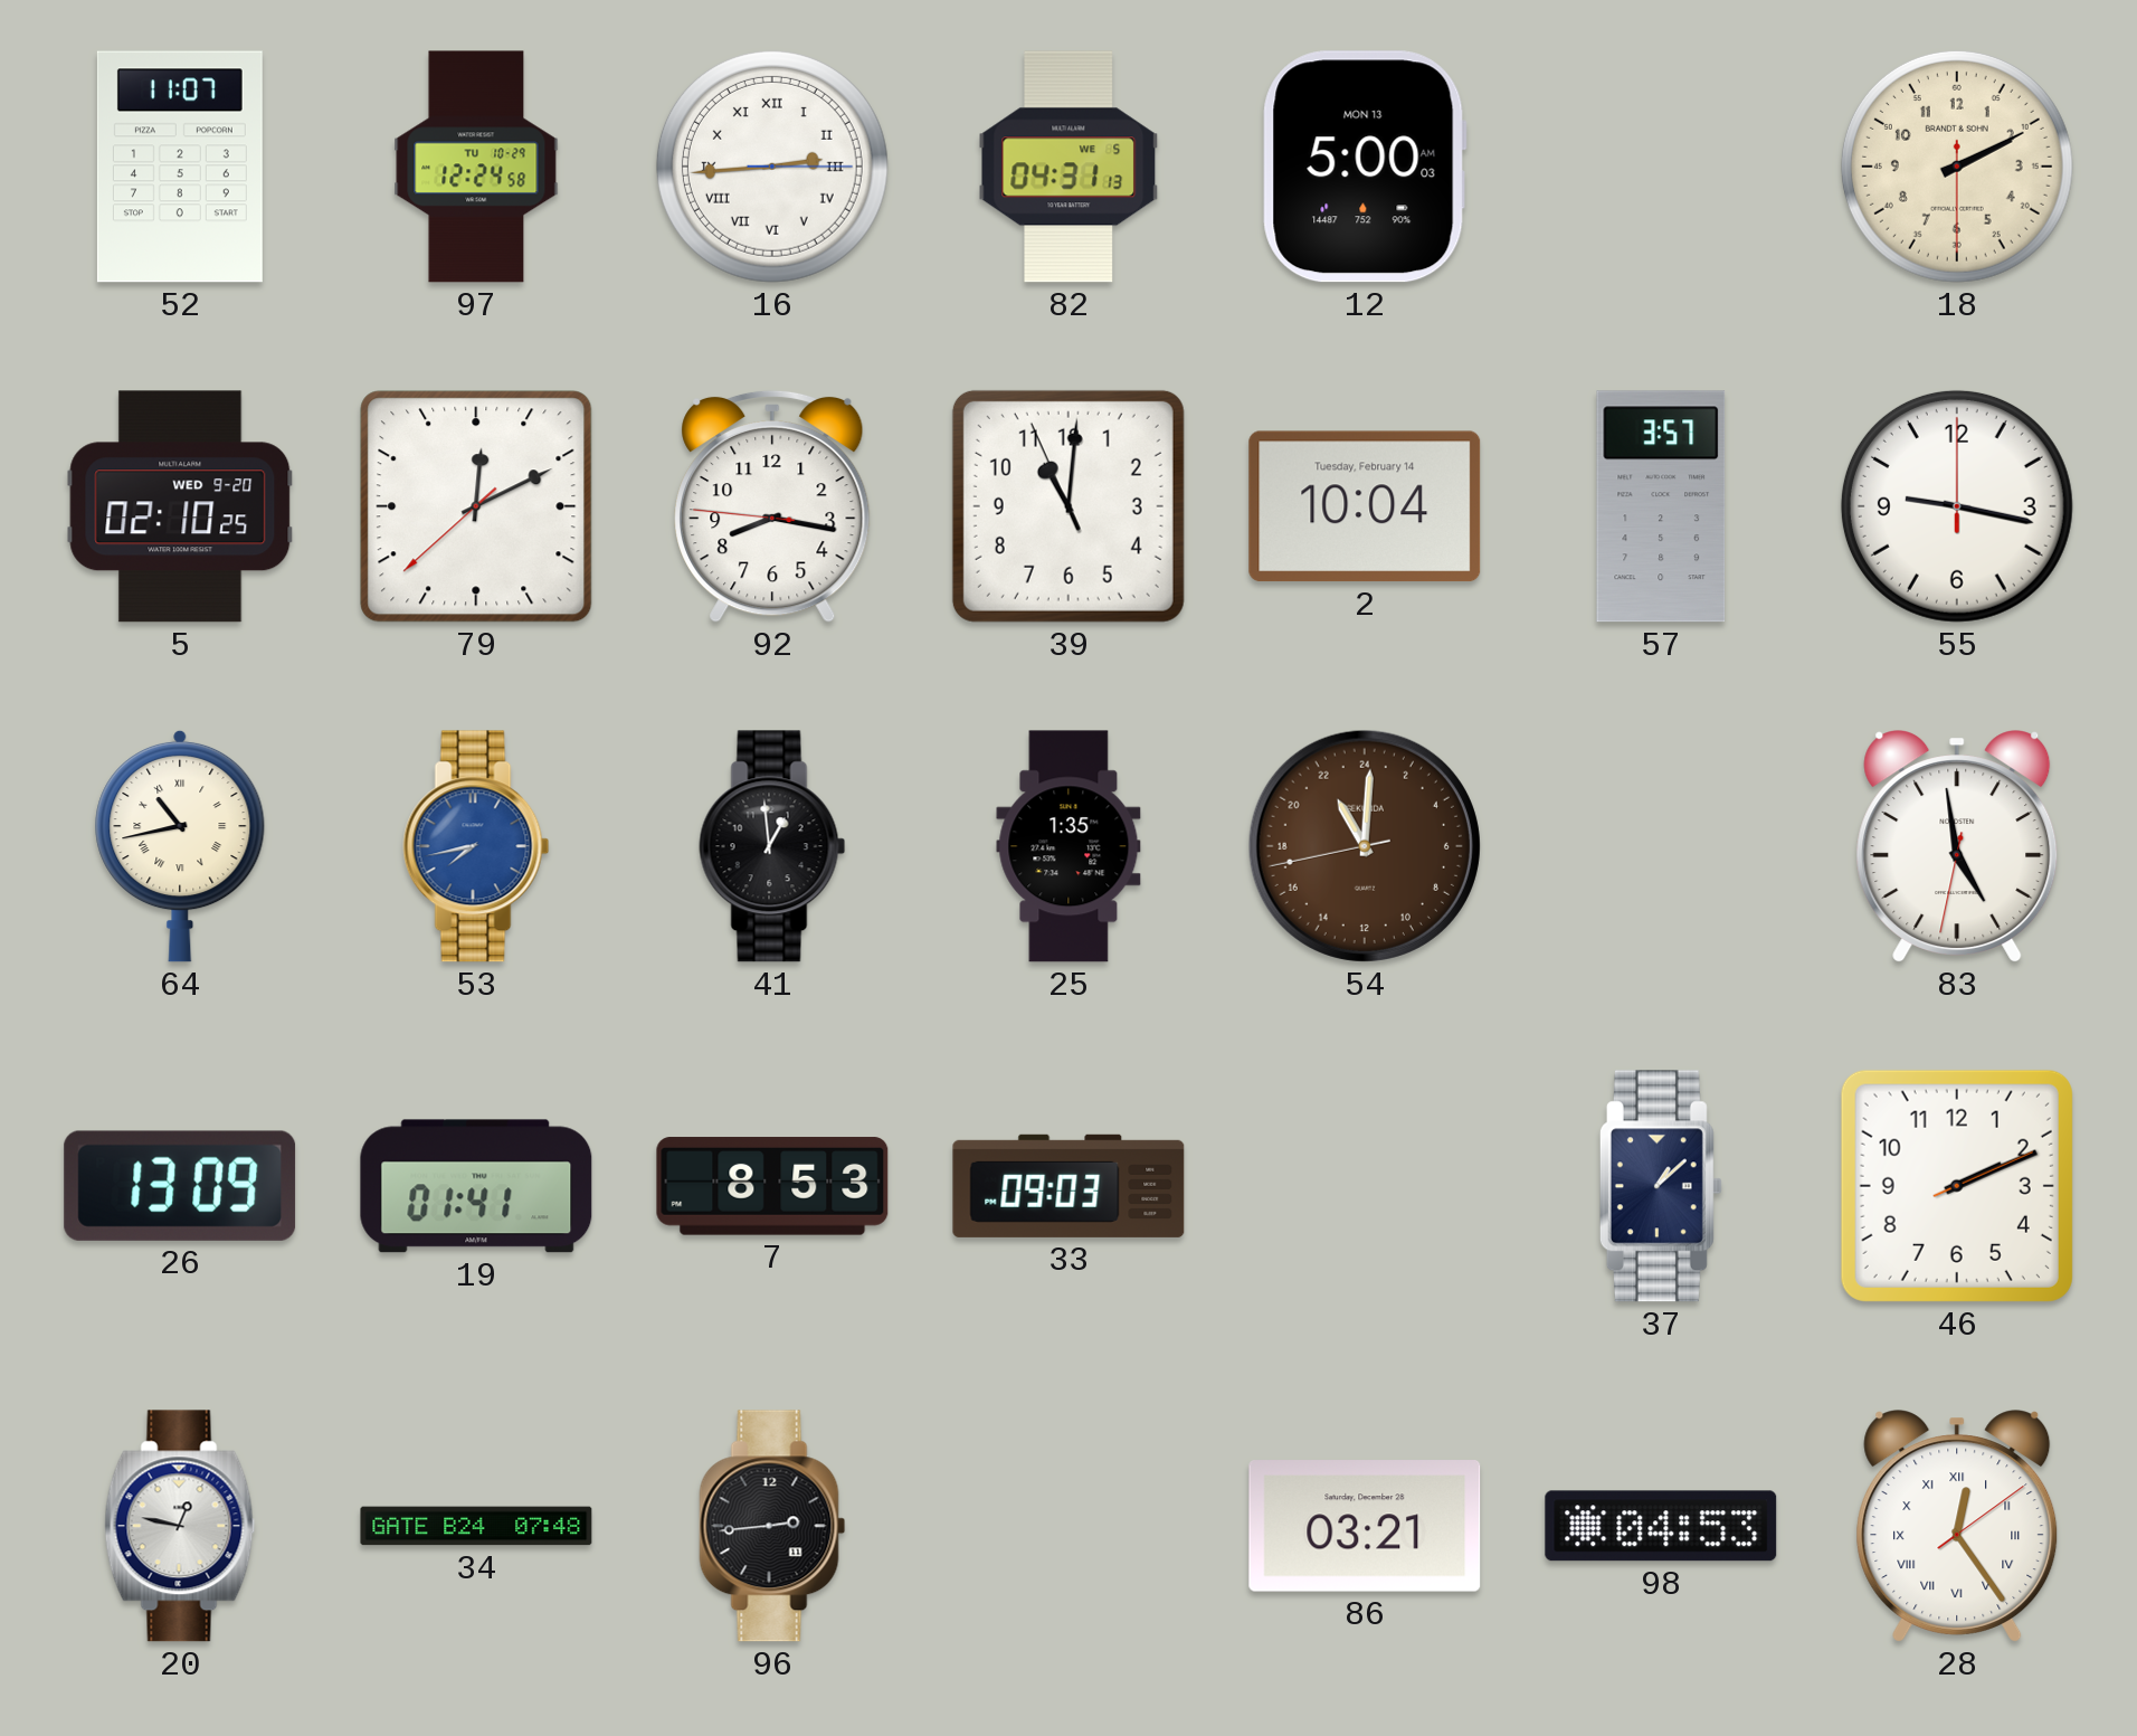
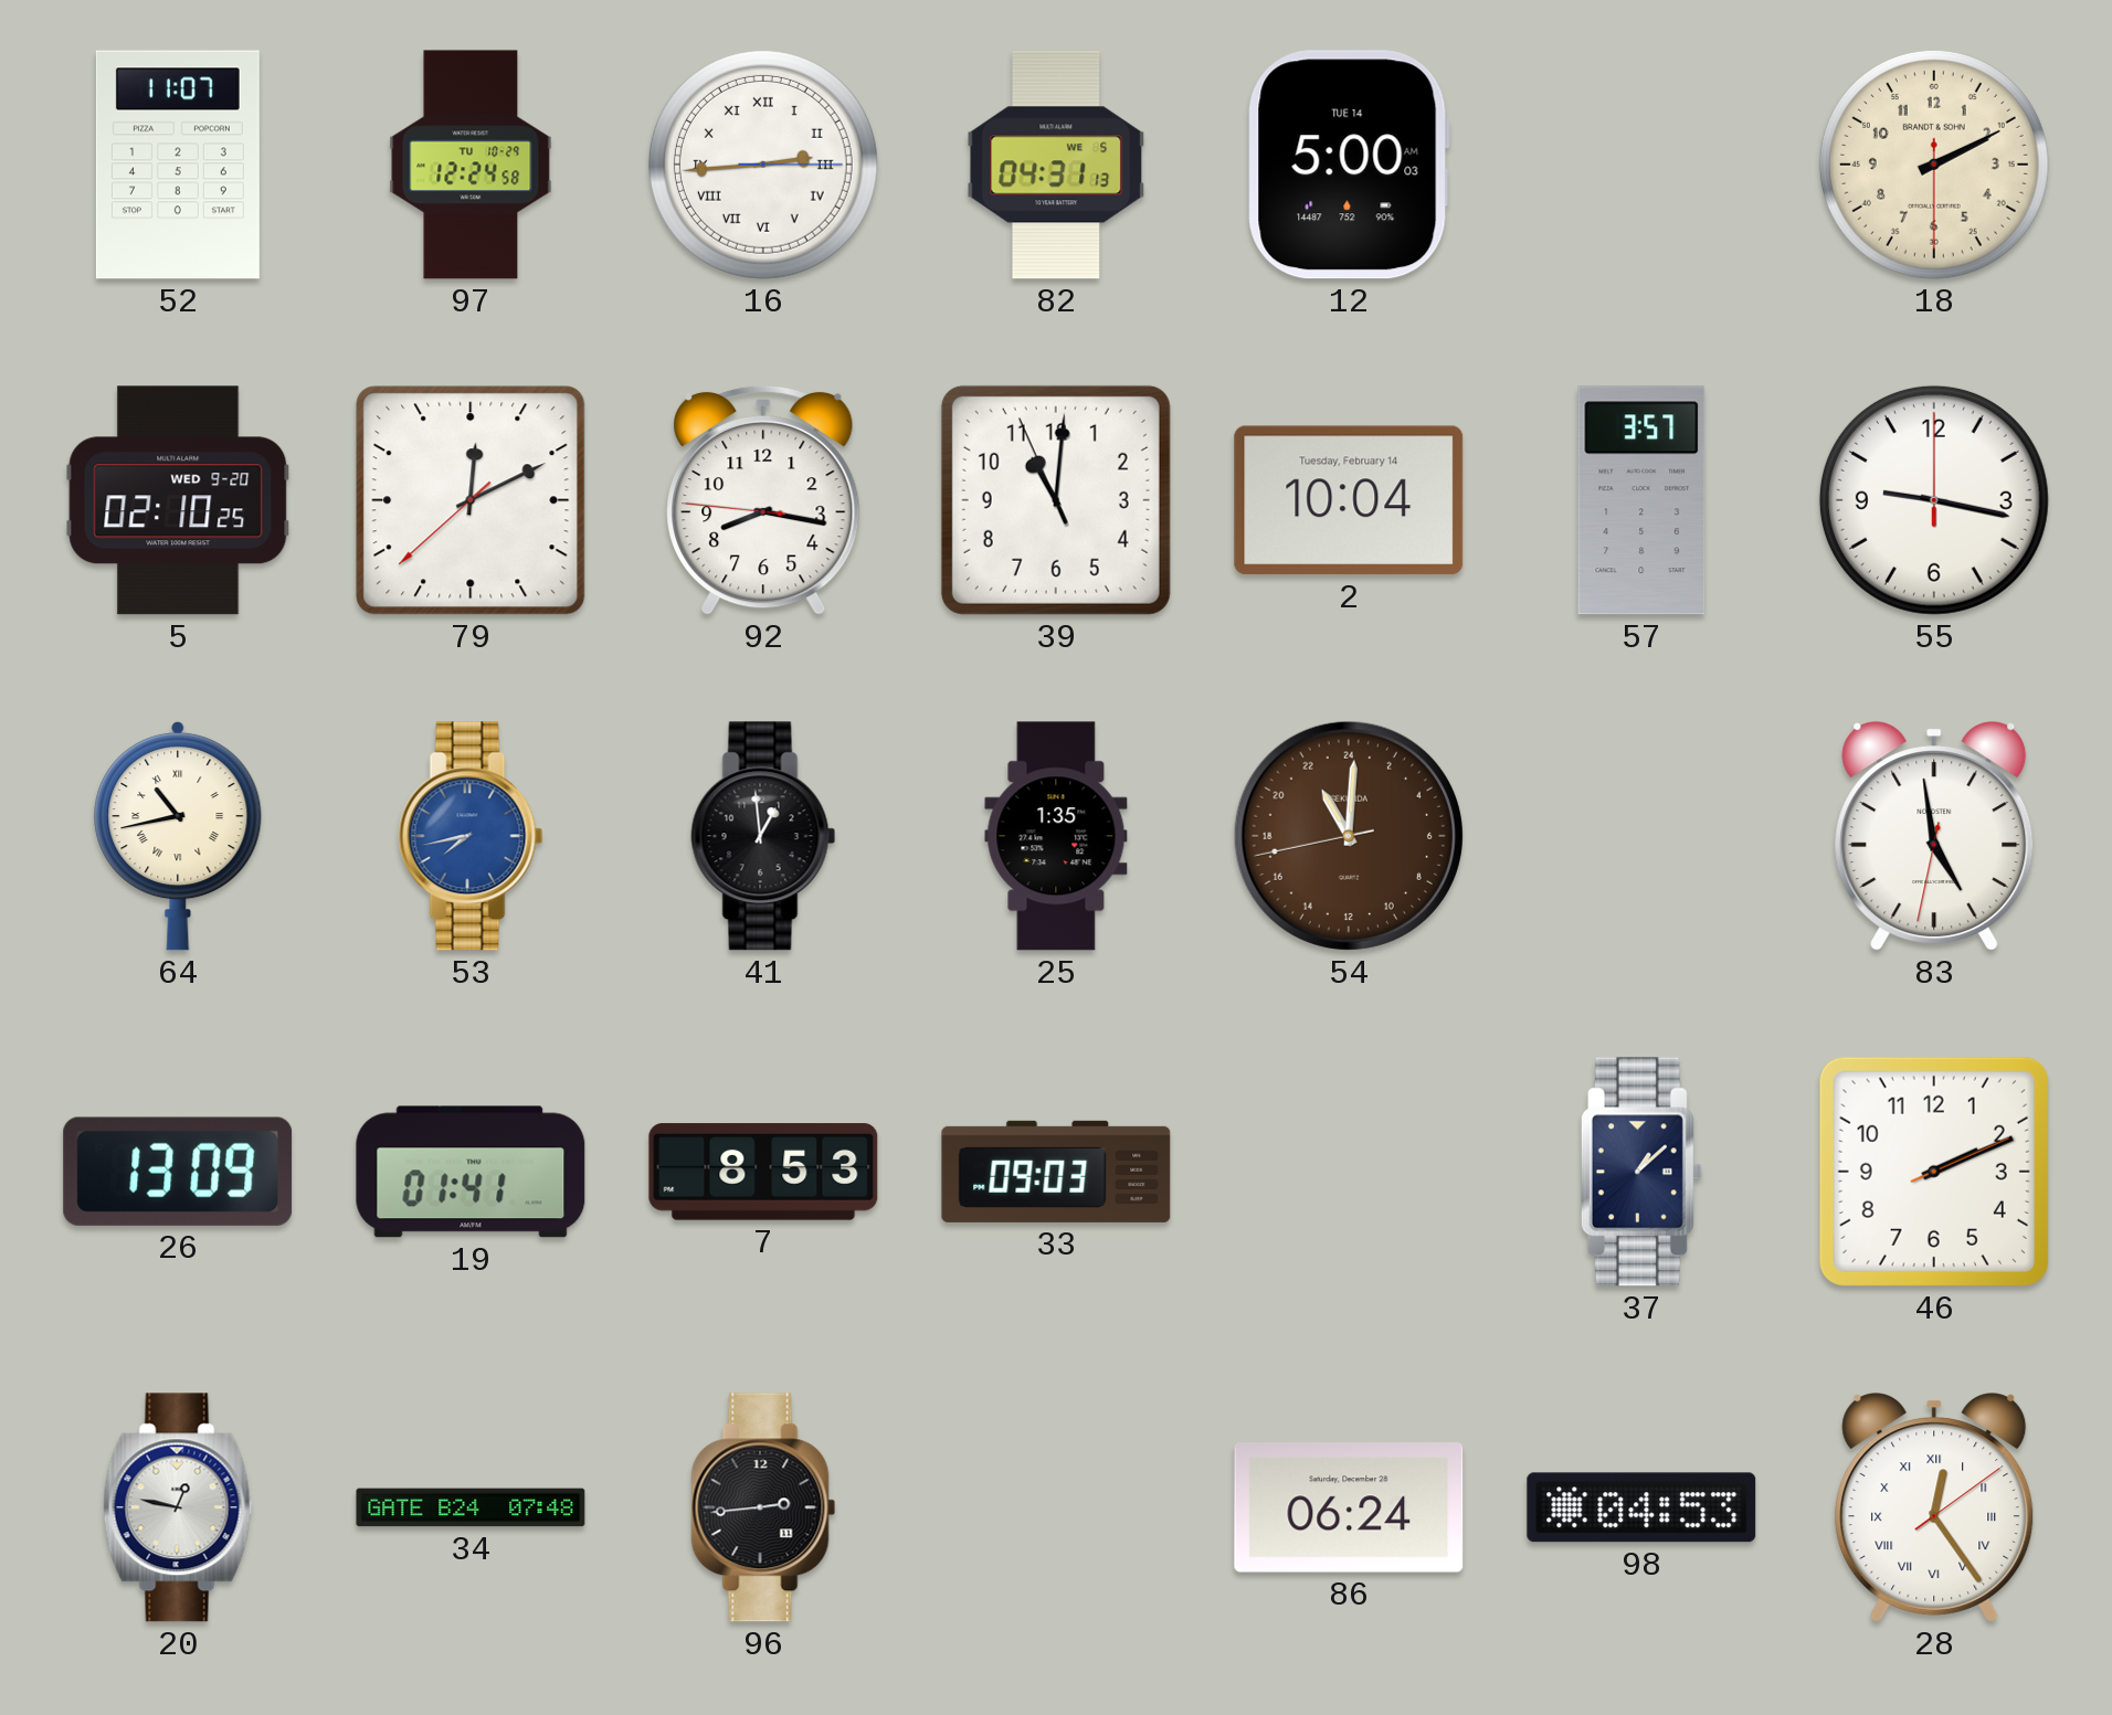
12 date: MON 13 -> TUE 14
86: 03:21 -> 06:24
